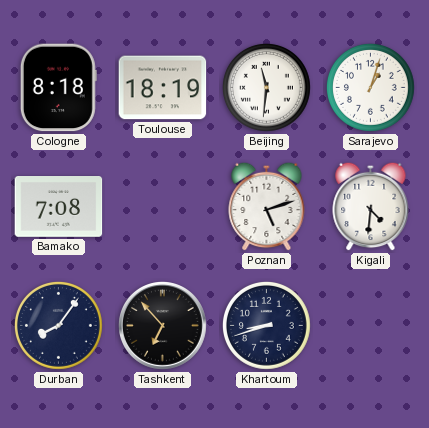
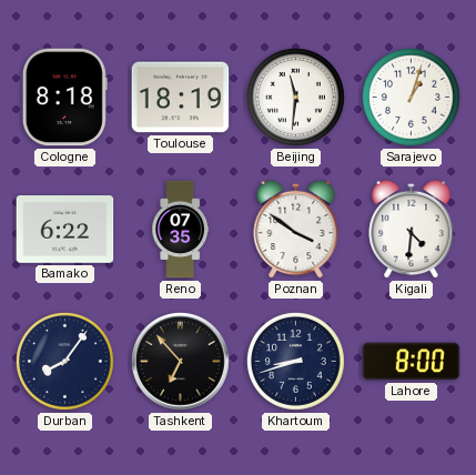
Bamako: 7:08 -> 6:22
Reno: none -> 07:35
Poznan: 5:12 -> 3:51
Lahore: none -> 8:00
